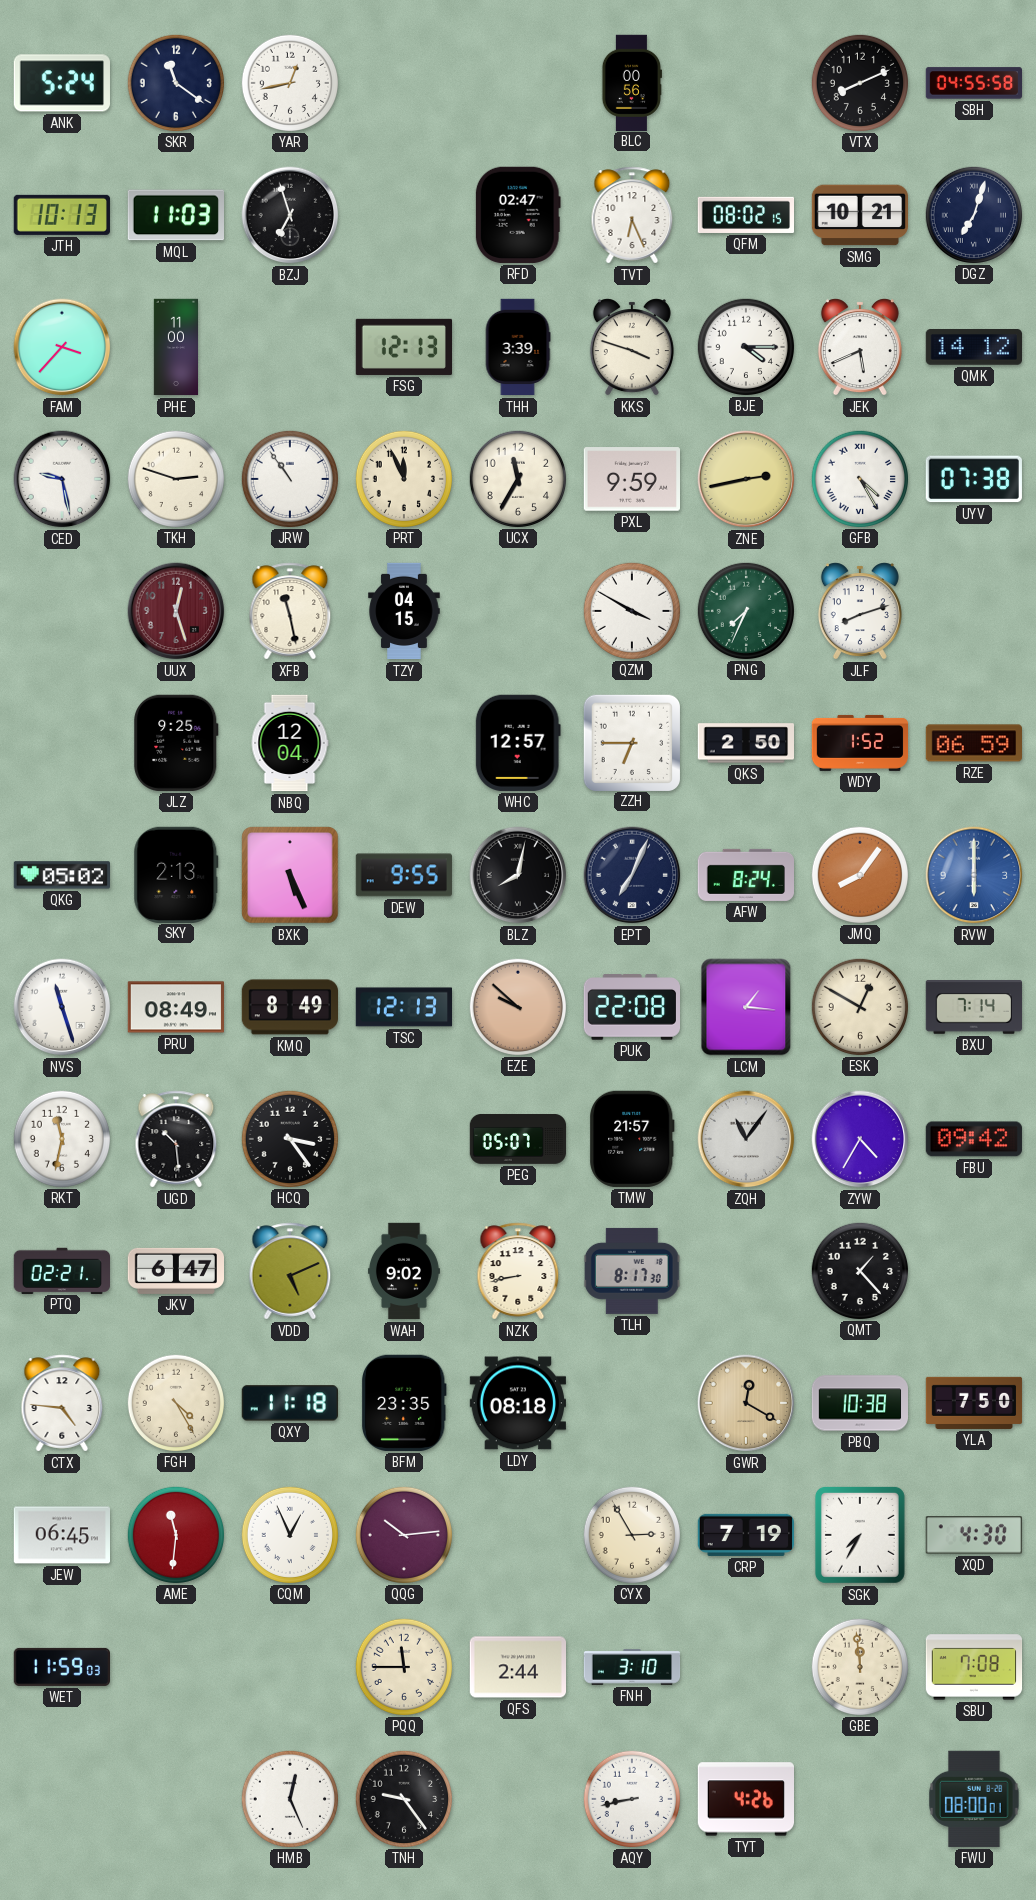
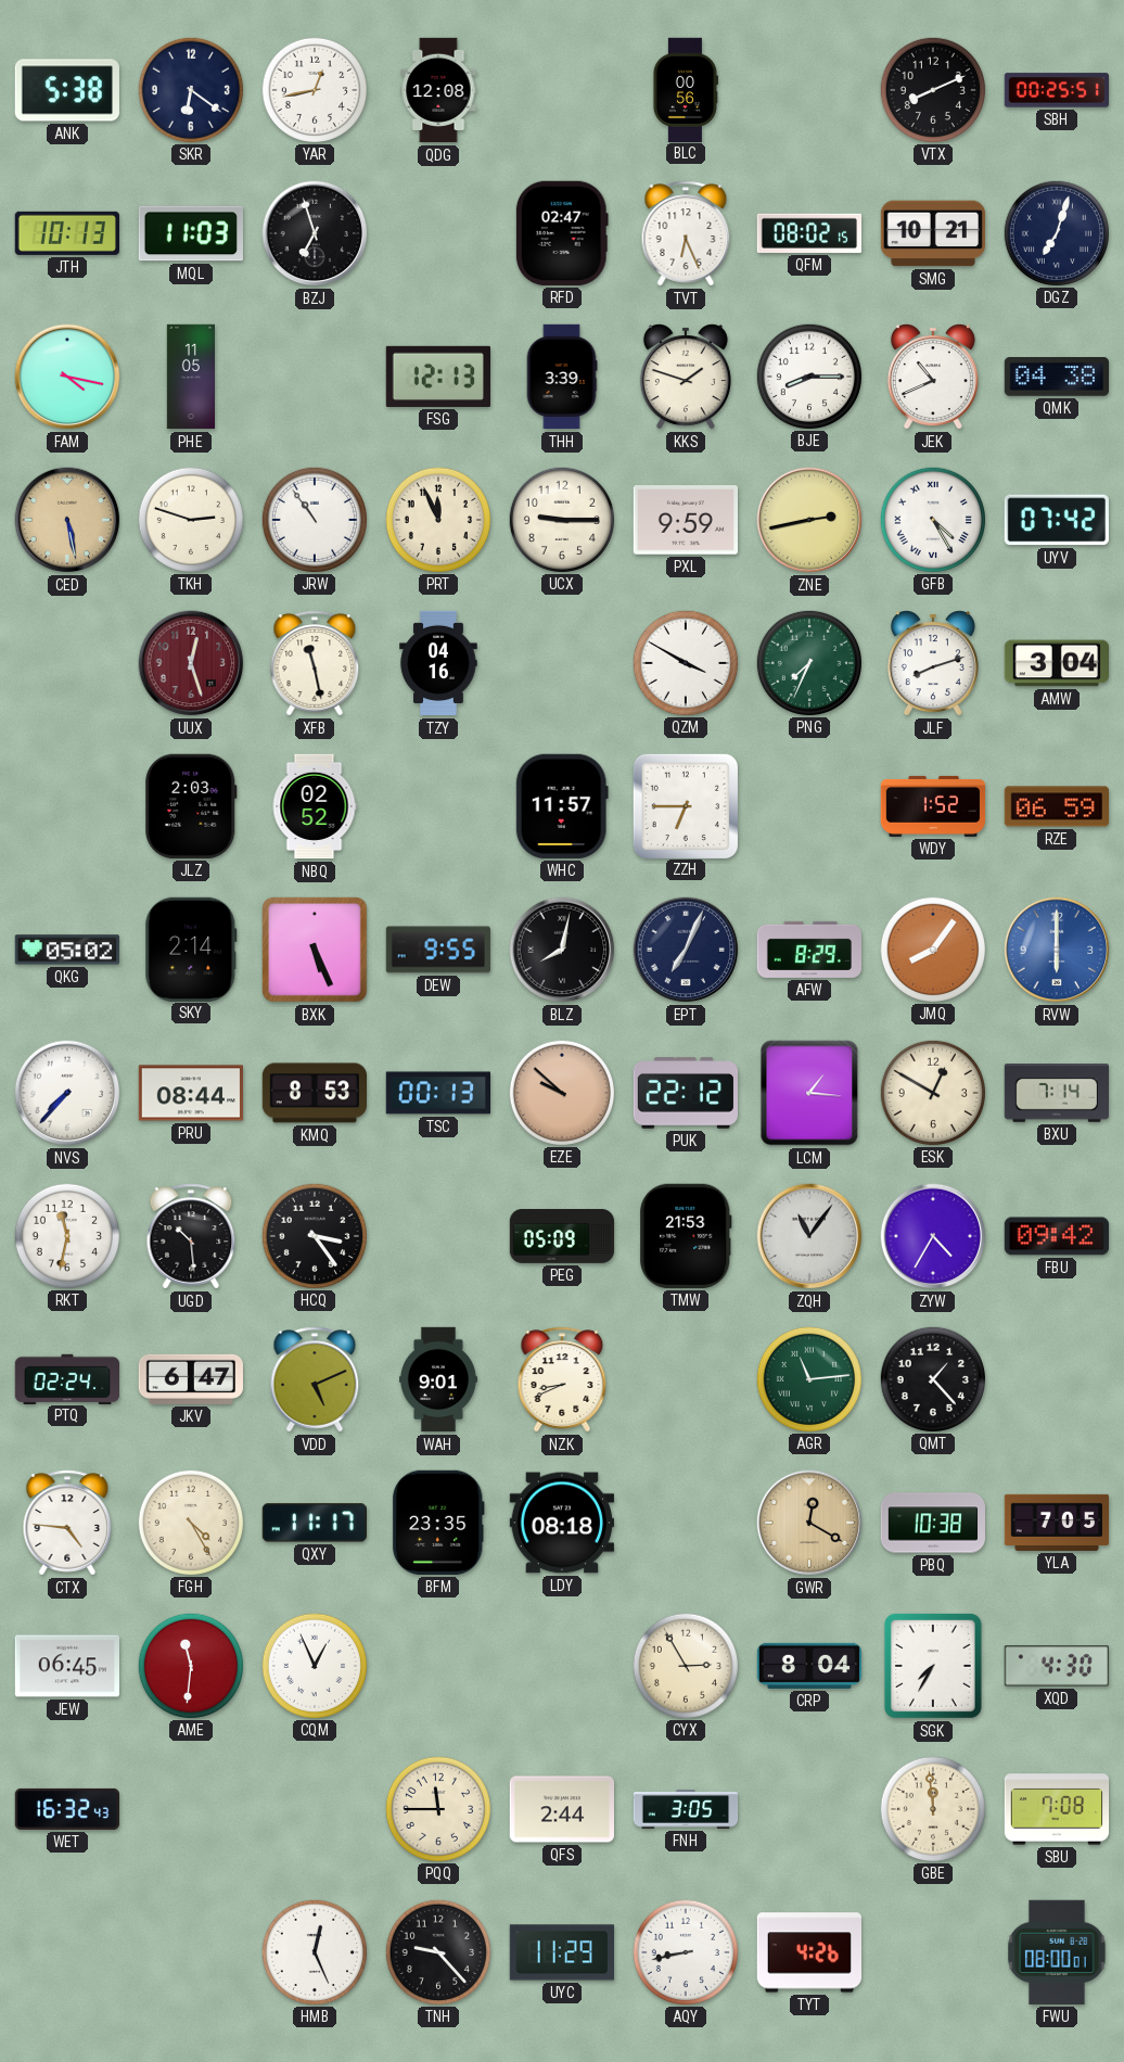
ANK: 5:24 -> 5:38
SKR: 11:21 -> 6:21
QDG: none -> 12:08
SBH: 04:55 -> 00:25
FAM: 3:37 -> 4:17
PHE: 11:00 -> 11:05
KKS: 3:48 -> 1:48
BJE: 4:15 -> 8:15
JEK: 5:41 -> 10:41
QMK: 14:12 -> 04:38
CED: 9:28 -> 5:28
CED dial: white -> champagne
UCX: 11:35 -> 9:15
UYV: 07:38 -> 07:42
TZY: 04:15 -> 04:16
AMW: none -> 3:04
JLZ: 9:25 -> 2:03
NBQ: 12:04 -> 02:52
WHC: 12:57 -> 11:57
QKS: 2:50 -> none
SKY: 2:13 -> 2:14
AFW: 8:24 -> 8:29
NVS: 11:27 -> 7:37
PRU: 08:49 -> 08:44
KMQ: 8:49 -> 8:53
TSC: 12:13 -> 00:13
PUK: 22:08 -> 22:12
PEG: 05:07 -> 05:09
TMW: 21:57 -> 21:53
PTQ: 02:21 -> 02:24
WAH: 9:02 -> 9:01
NZK: 8:43 -> 8:41
TLH: 8:17 -> none
AGR: none -> 11:14
QXY: 11:18 -> 11:17
YLA: 7:50 -> 7:05
QQG: 10:14 -> none
CRP: 7:19 -> 8:04
WET: 11:59 -> 16:32
FNH: 3:10 -> 3:05
TNH: 9:24 -> 9:23
UYC: none -> 11:29
